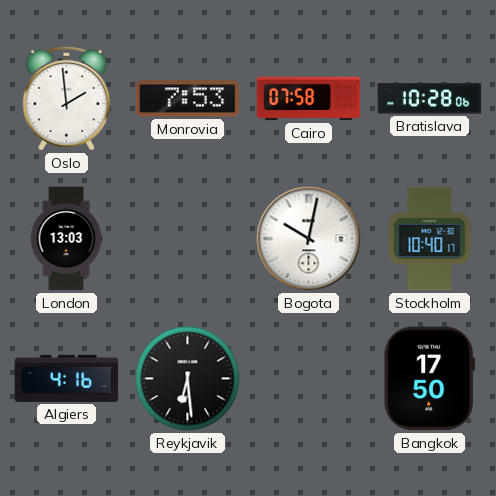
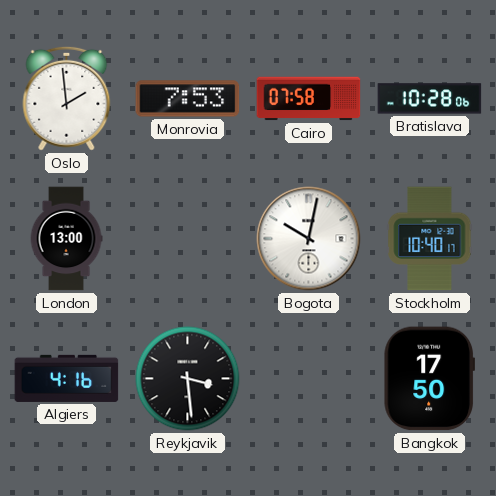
London: 13:03 -> 13:00
Reykjavik: 6:29 -> 3:29
